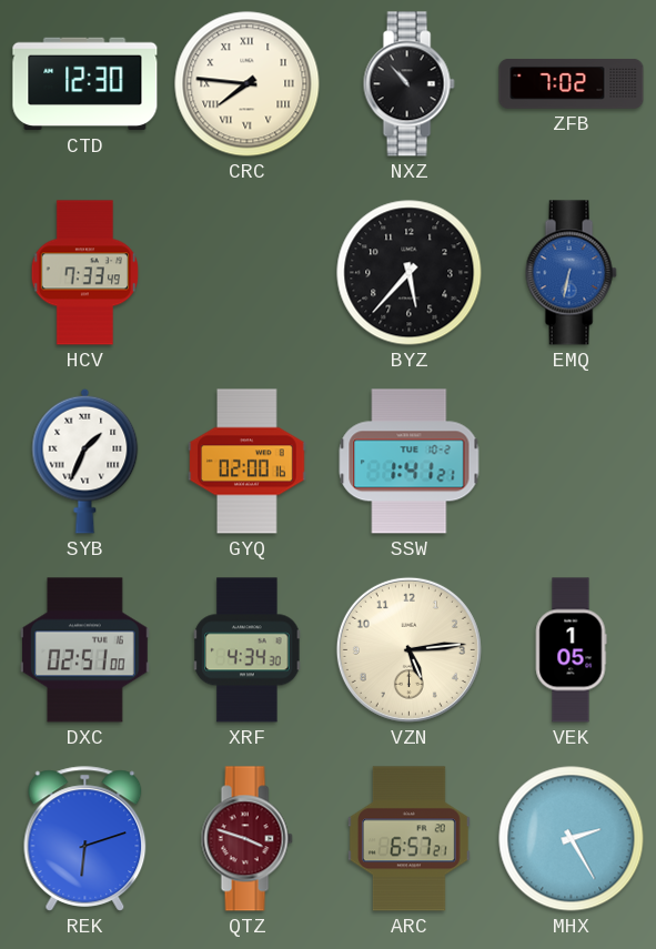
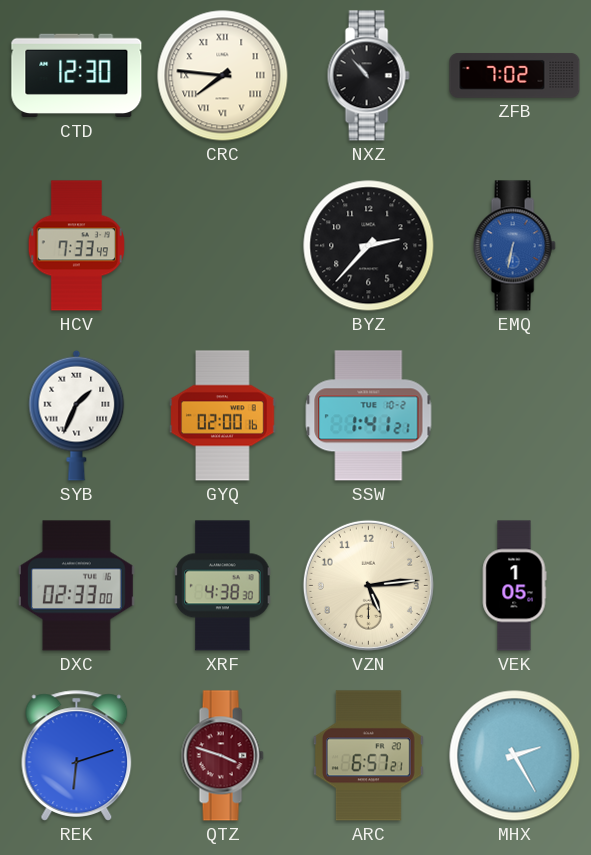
BYZ: 5:37 -> 2:37
DXC: 02:51 -> 02:33
XRF: 4:34 -> 4:38
